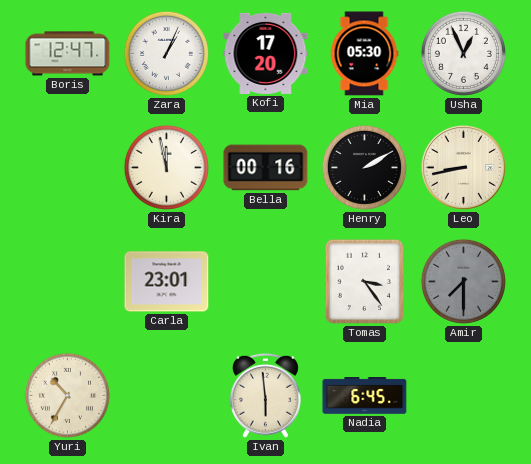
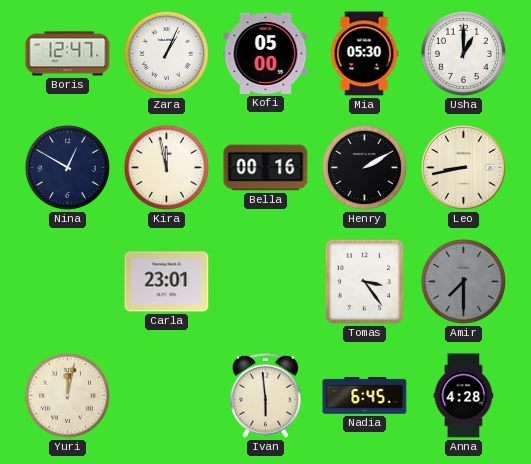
Kofi: 17:20 -> 05:00
Usha: 12:56 -> 1:00
Nina: none -> 12:50
Yuri: 10:35 -> 12:02
Anna: none -> 4:28
